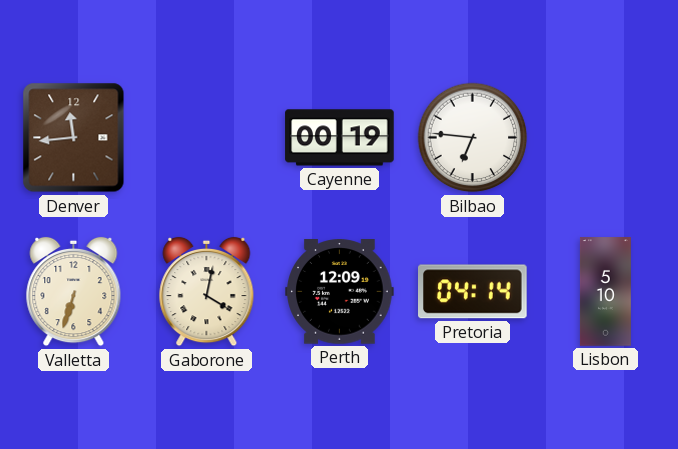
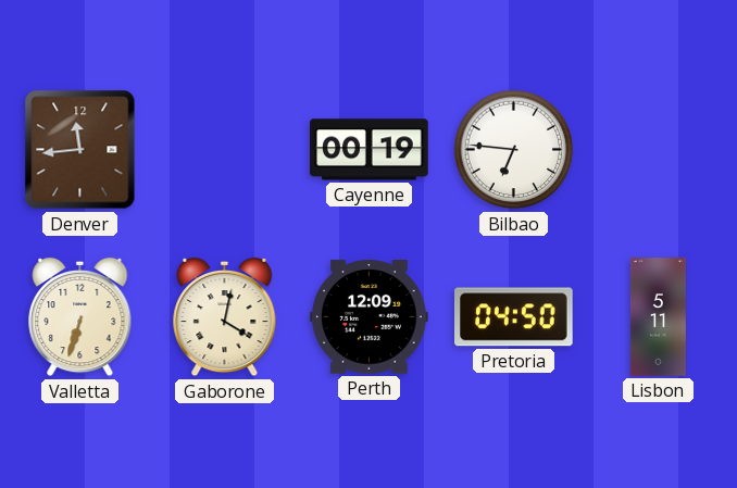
Pretoria: 04:14 -> 04:50
Lisbon: 5:10 -> 5:11
